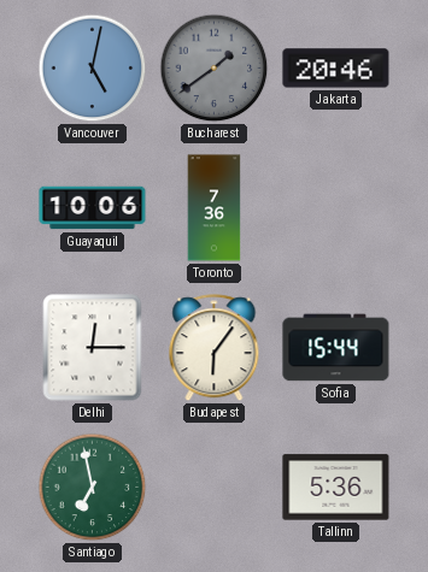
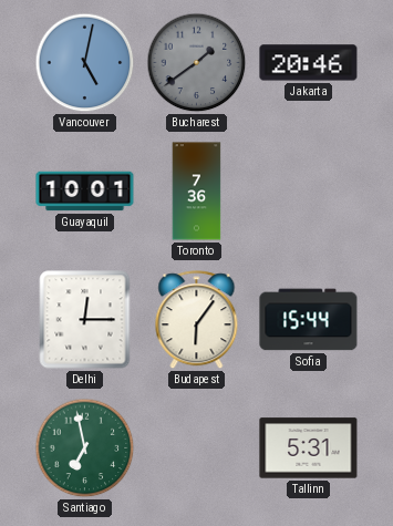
Guayaquil: 10:06 -> 10:01
Tallinn: 5:36 -> 5:31
